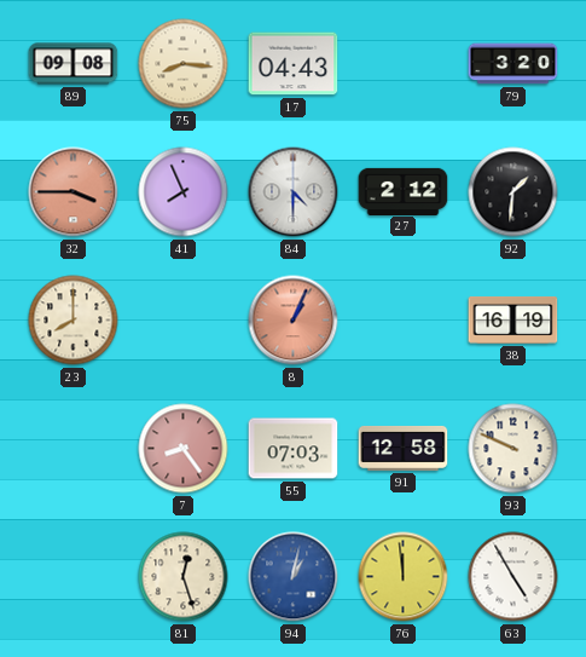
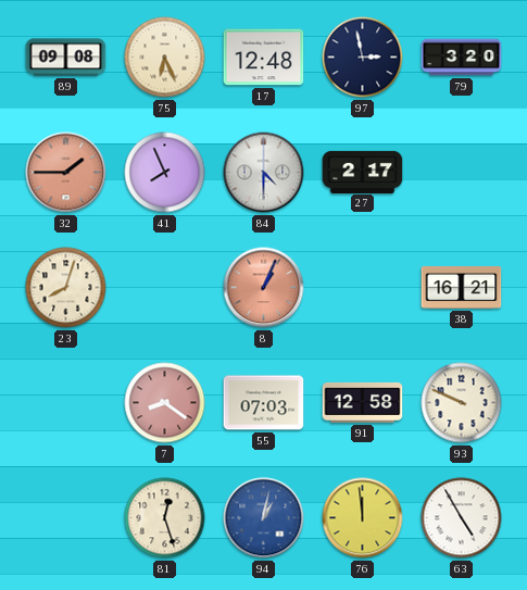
75: 8:16 -> 6:26
17: 04:43 -> 12:48
97: none -> 2:58
32: 3:45 -> 1:45
27: 2:12 -> 2:17
92: 1:31 -> none
23: 8:00 -> 8:03
38: 16:19 -> 16:21
7: 8:24 -> 8:21
